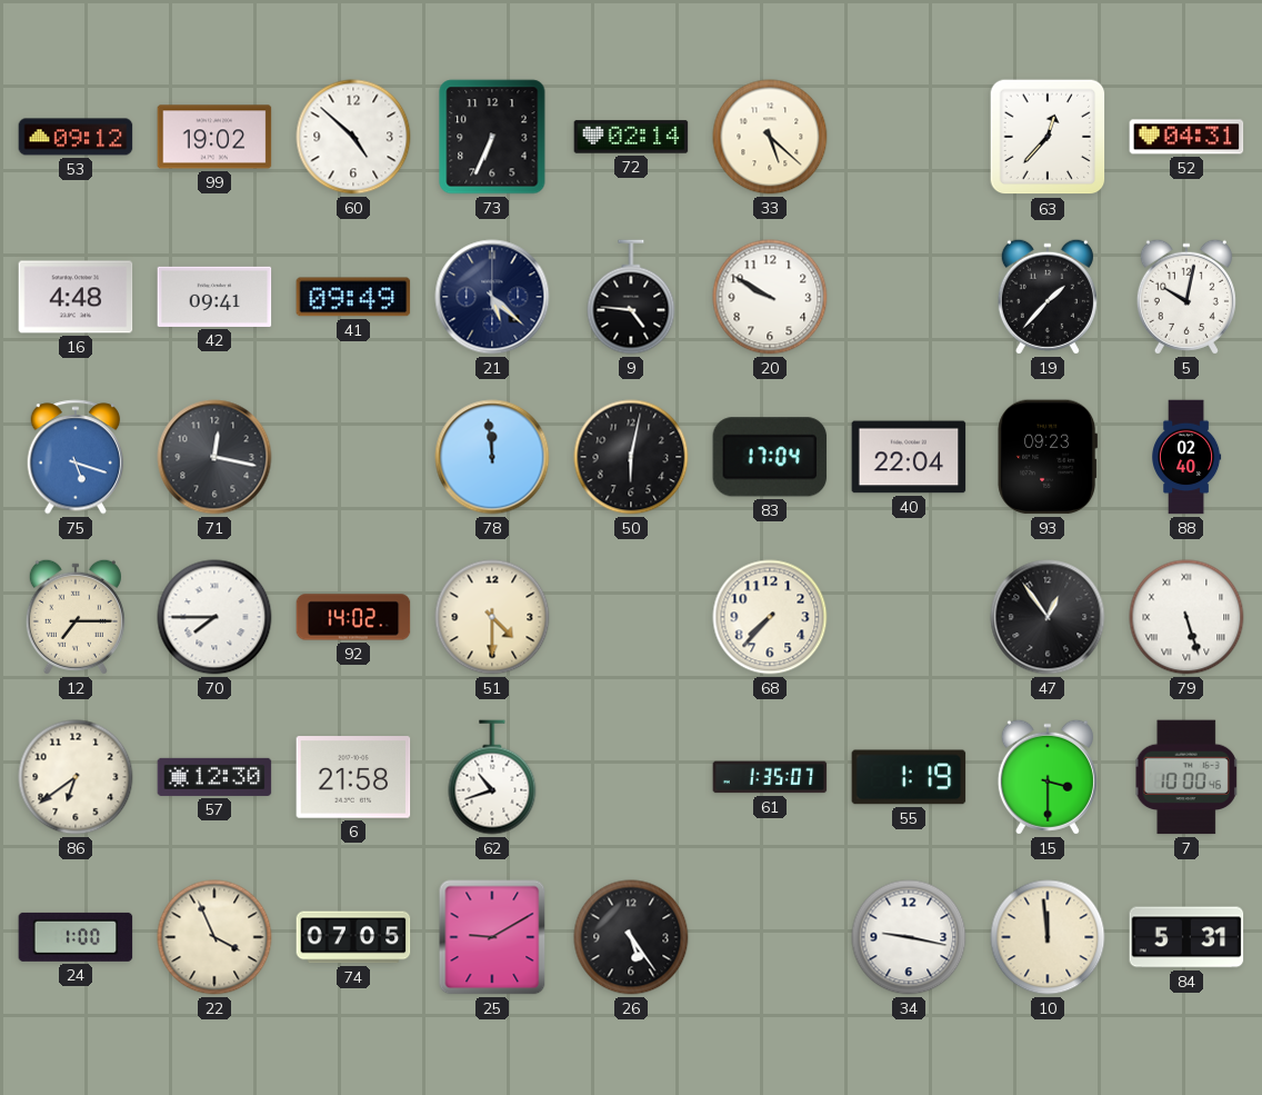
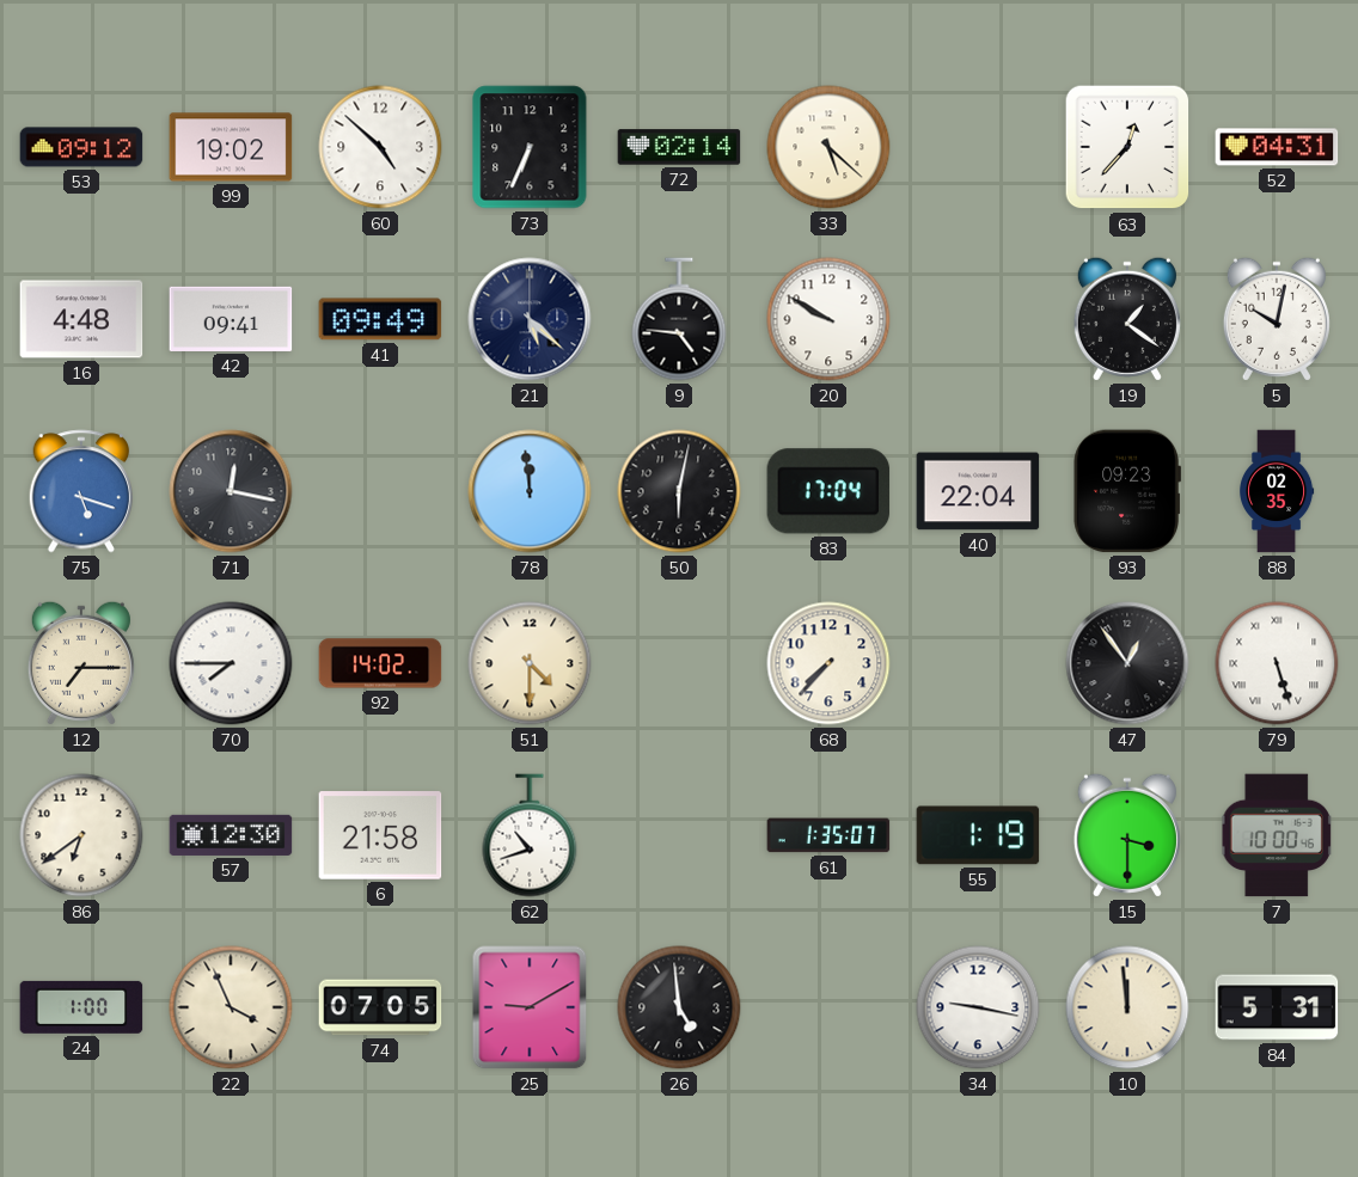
19: 1:37 -> 1:21
88: 02:40 -> 02:35
26: 5:24 -> 4:59
